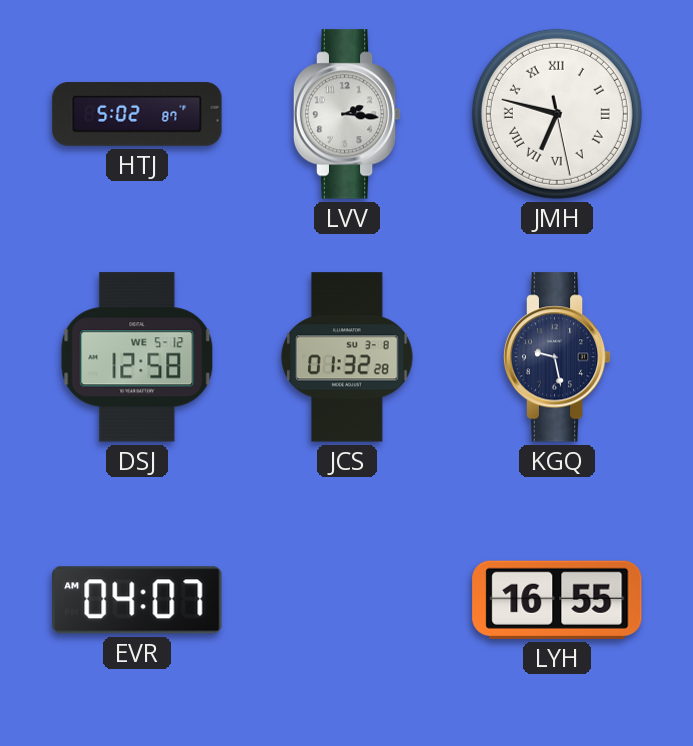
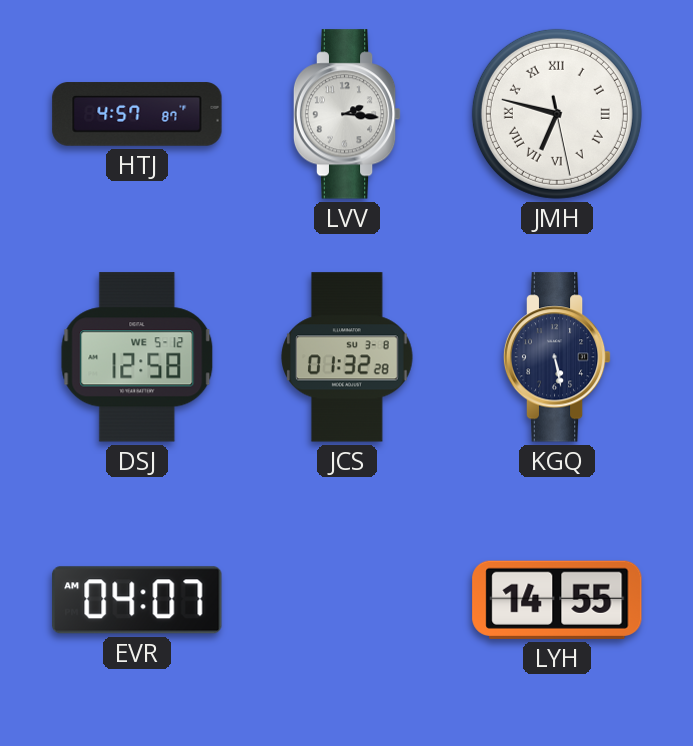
HTJ: 5:02 -> 4:57
KGQ: 9:28 -> 5:28
LYH: 16:55 -> 14:55
